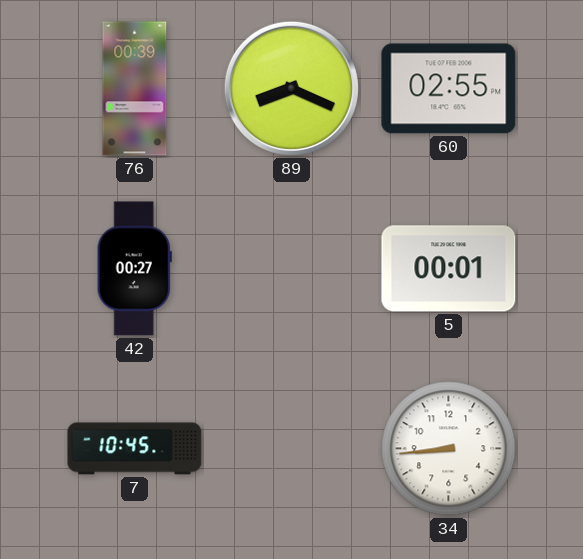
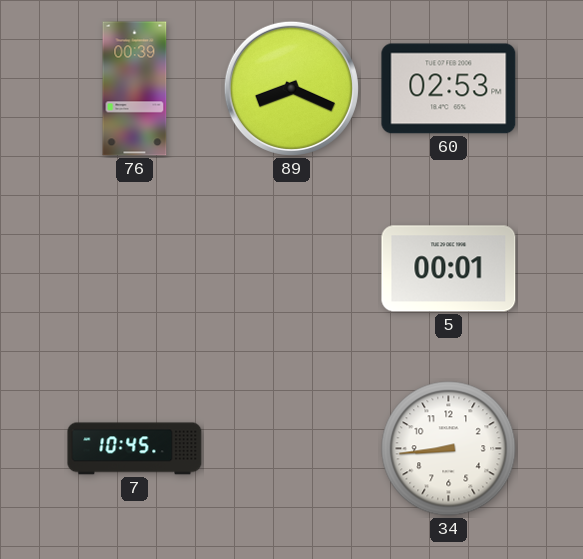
60: 02:55 -> 02:53
42: 00:27 -> none
